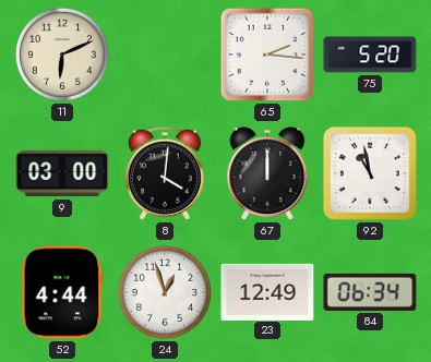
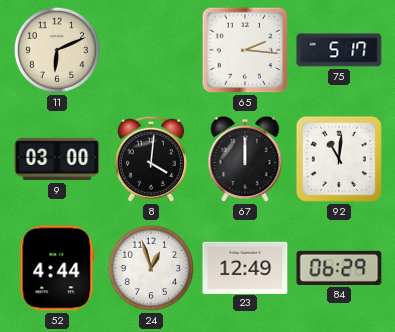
75: 5:20 -> 5:17
92: 10:58 -> 11:01
84: 06:34 -> 06:29
